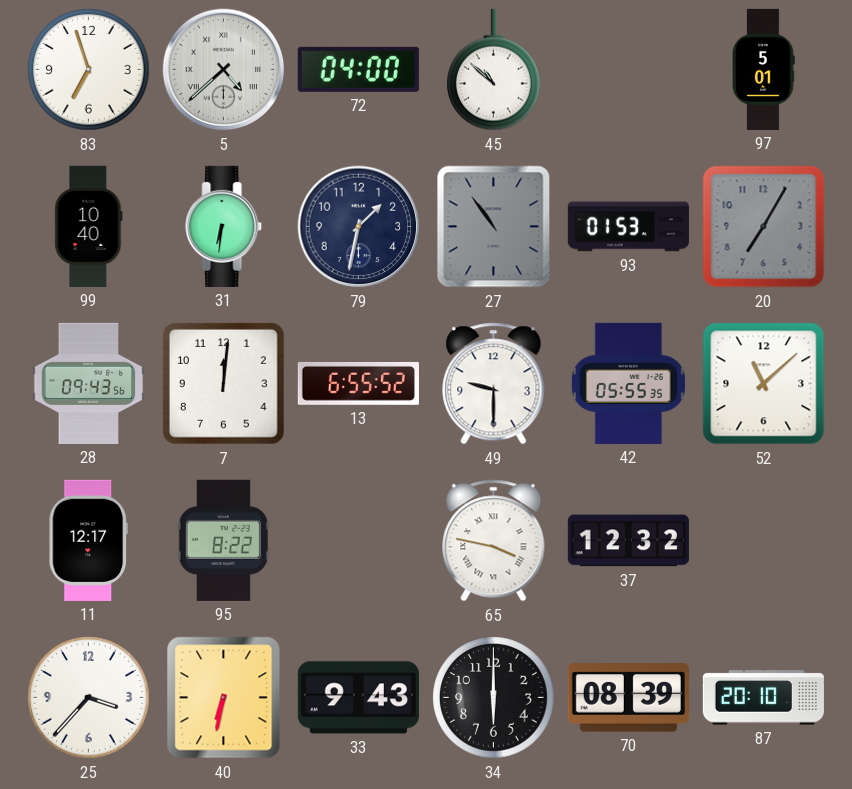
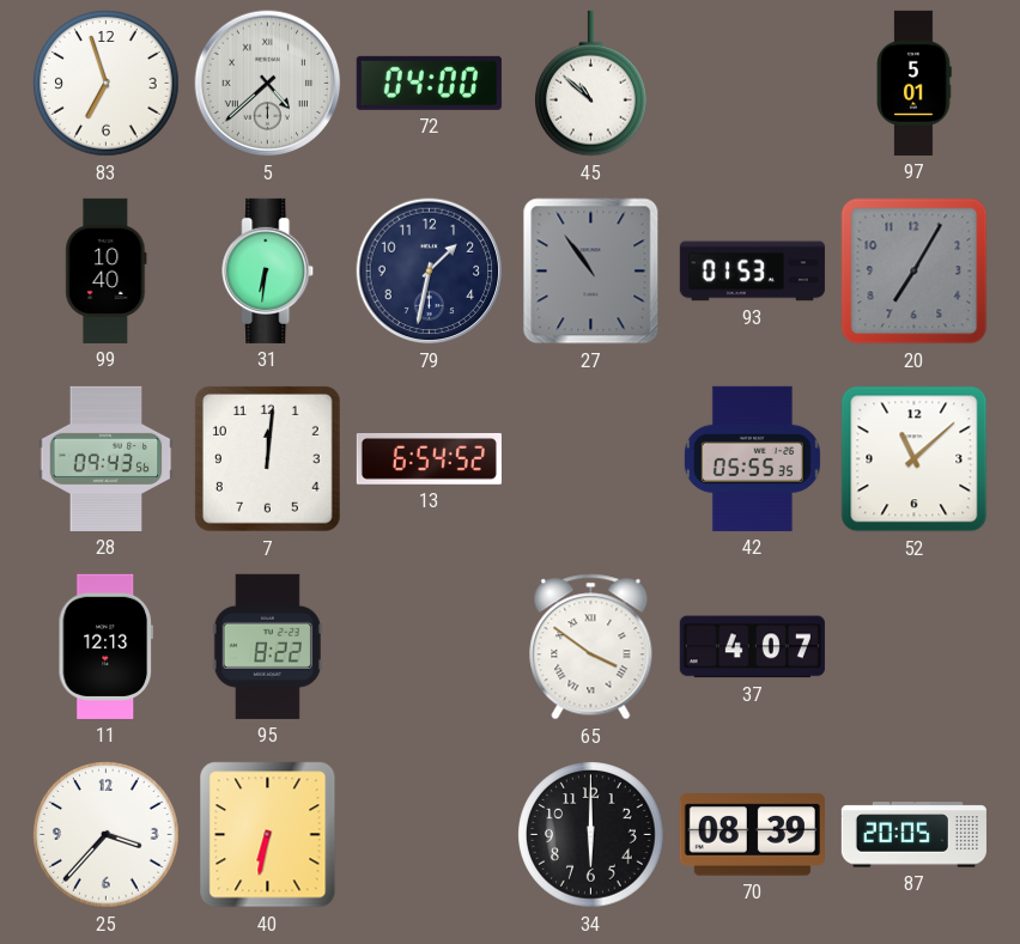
13: 6:55 -> 6:54
49: 9:30 -> none
11: 12:17 -> 12:13
65: 3:47 -> 3:51
37: 12:32 -> 4:07
33: 9:43 -> none
87: 20:10 -> 20:05
